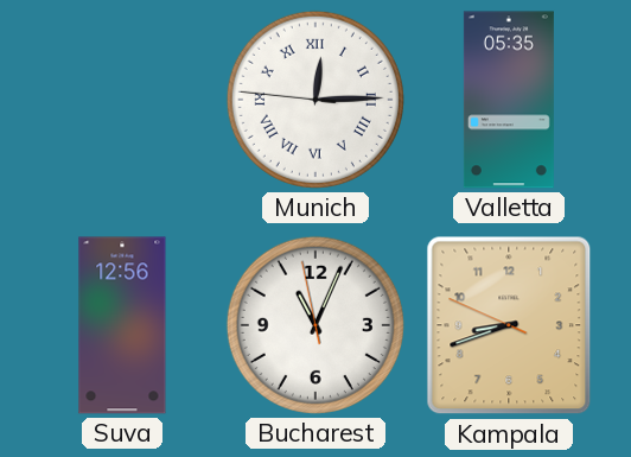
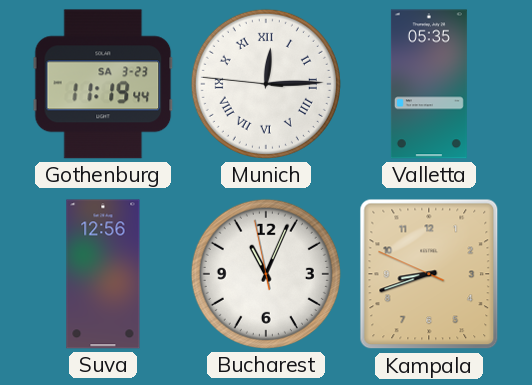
Gothenburg: none -> 11:19
